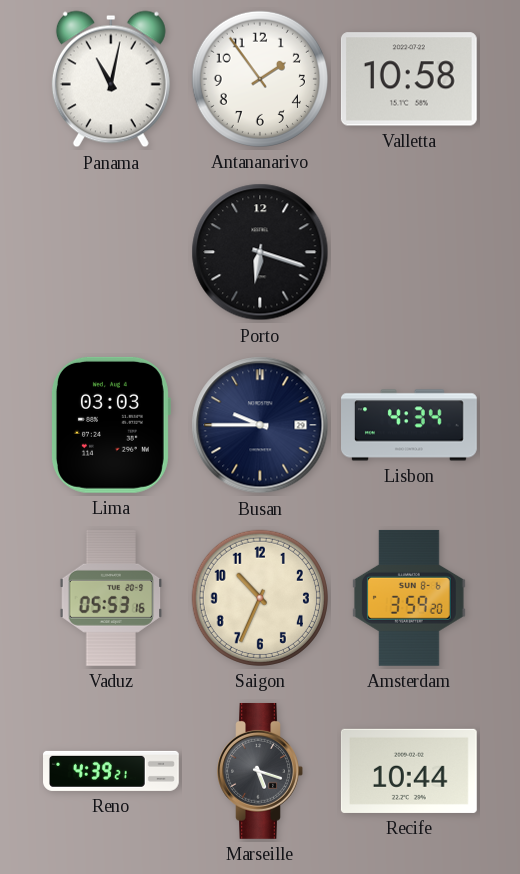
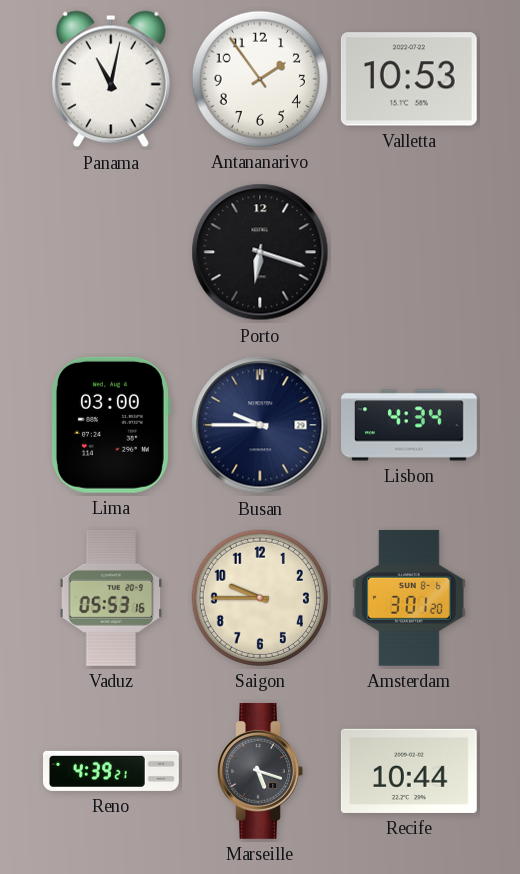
Valletta: 10:58 -> 10:53
Lima: 03:03 -> 03:00
Saigon: 10:34 -> 9:45
Amsterdam: 3:59 -> 3:01
